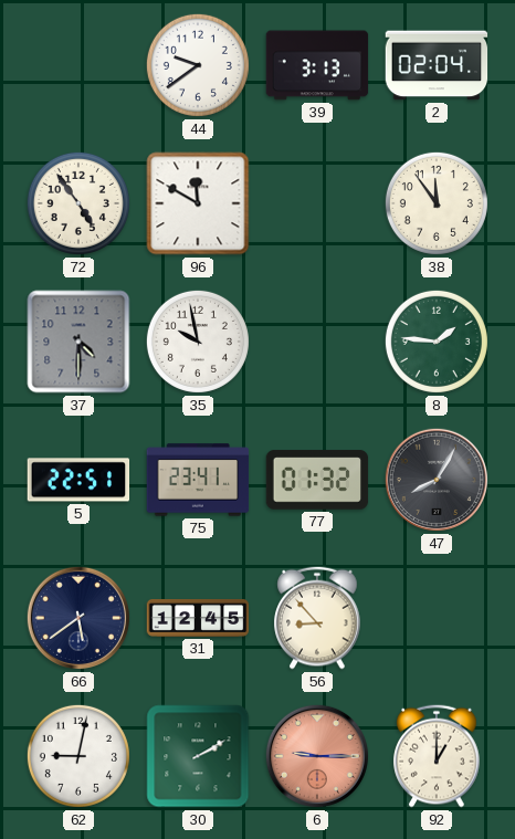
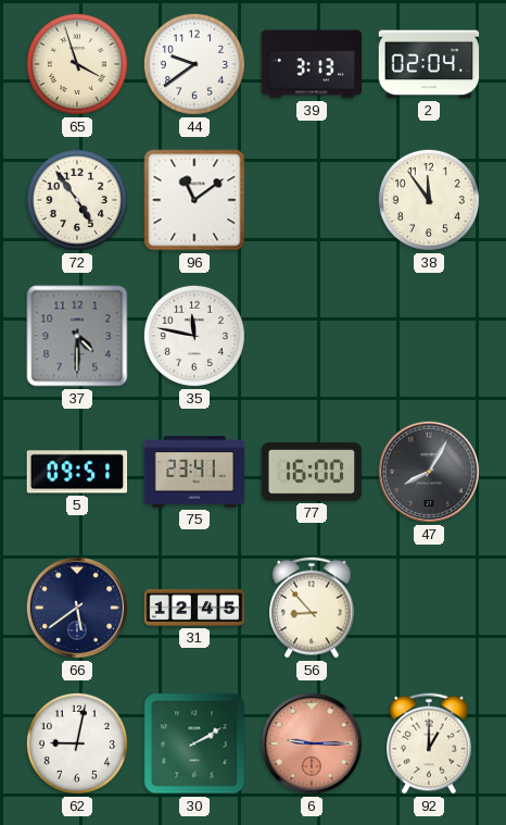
65: none -> 3:57
96: 11:50 -> 11:09
35: 9:58 -> 11:47
8: 1:46 -> none
5: 22:51 -> 09:51
77: 01:32 -> 16:00
